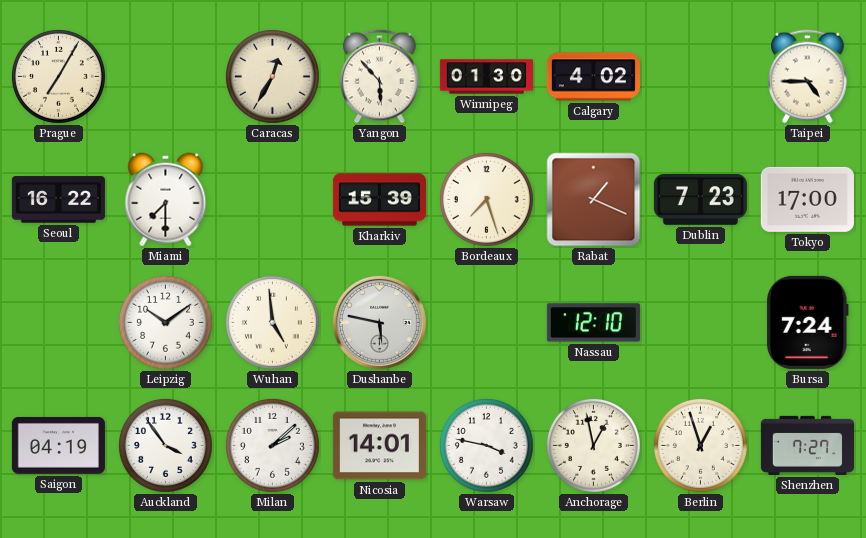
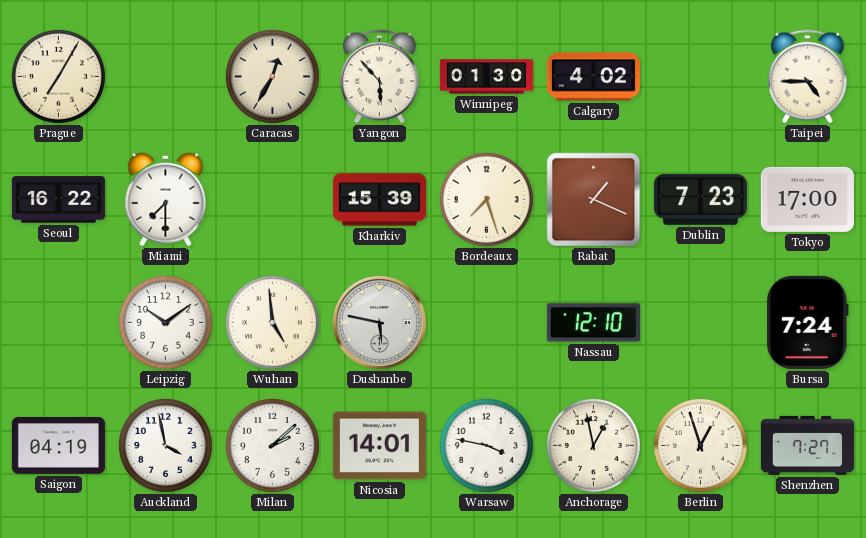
Auckland: 3:54 -> 3:58
